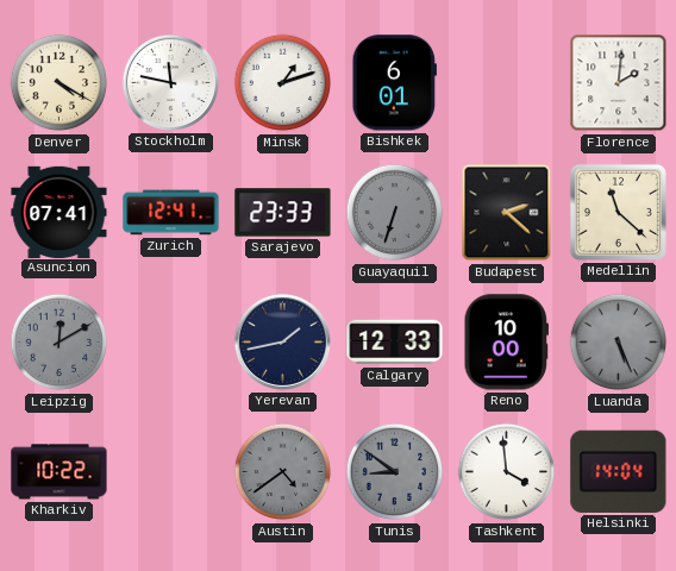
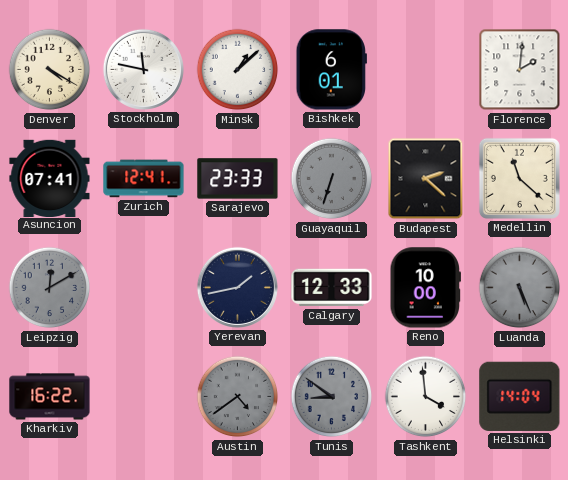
Minsk: 1:12 -> 1:08
Kharkiv: 10:22 -> 16:22
